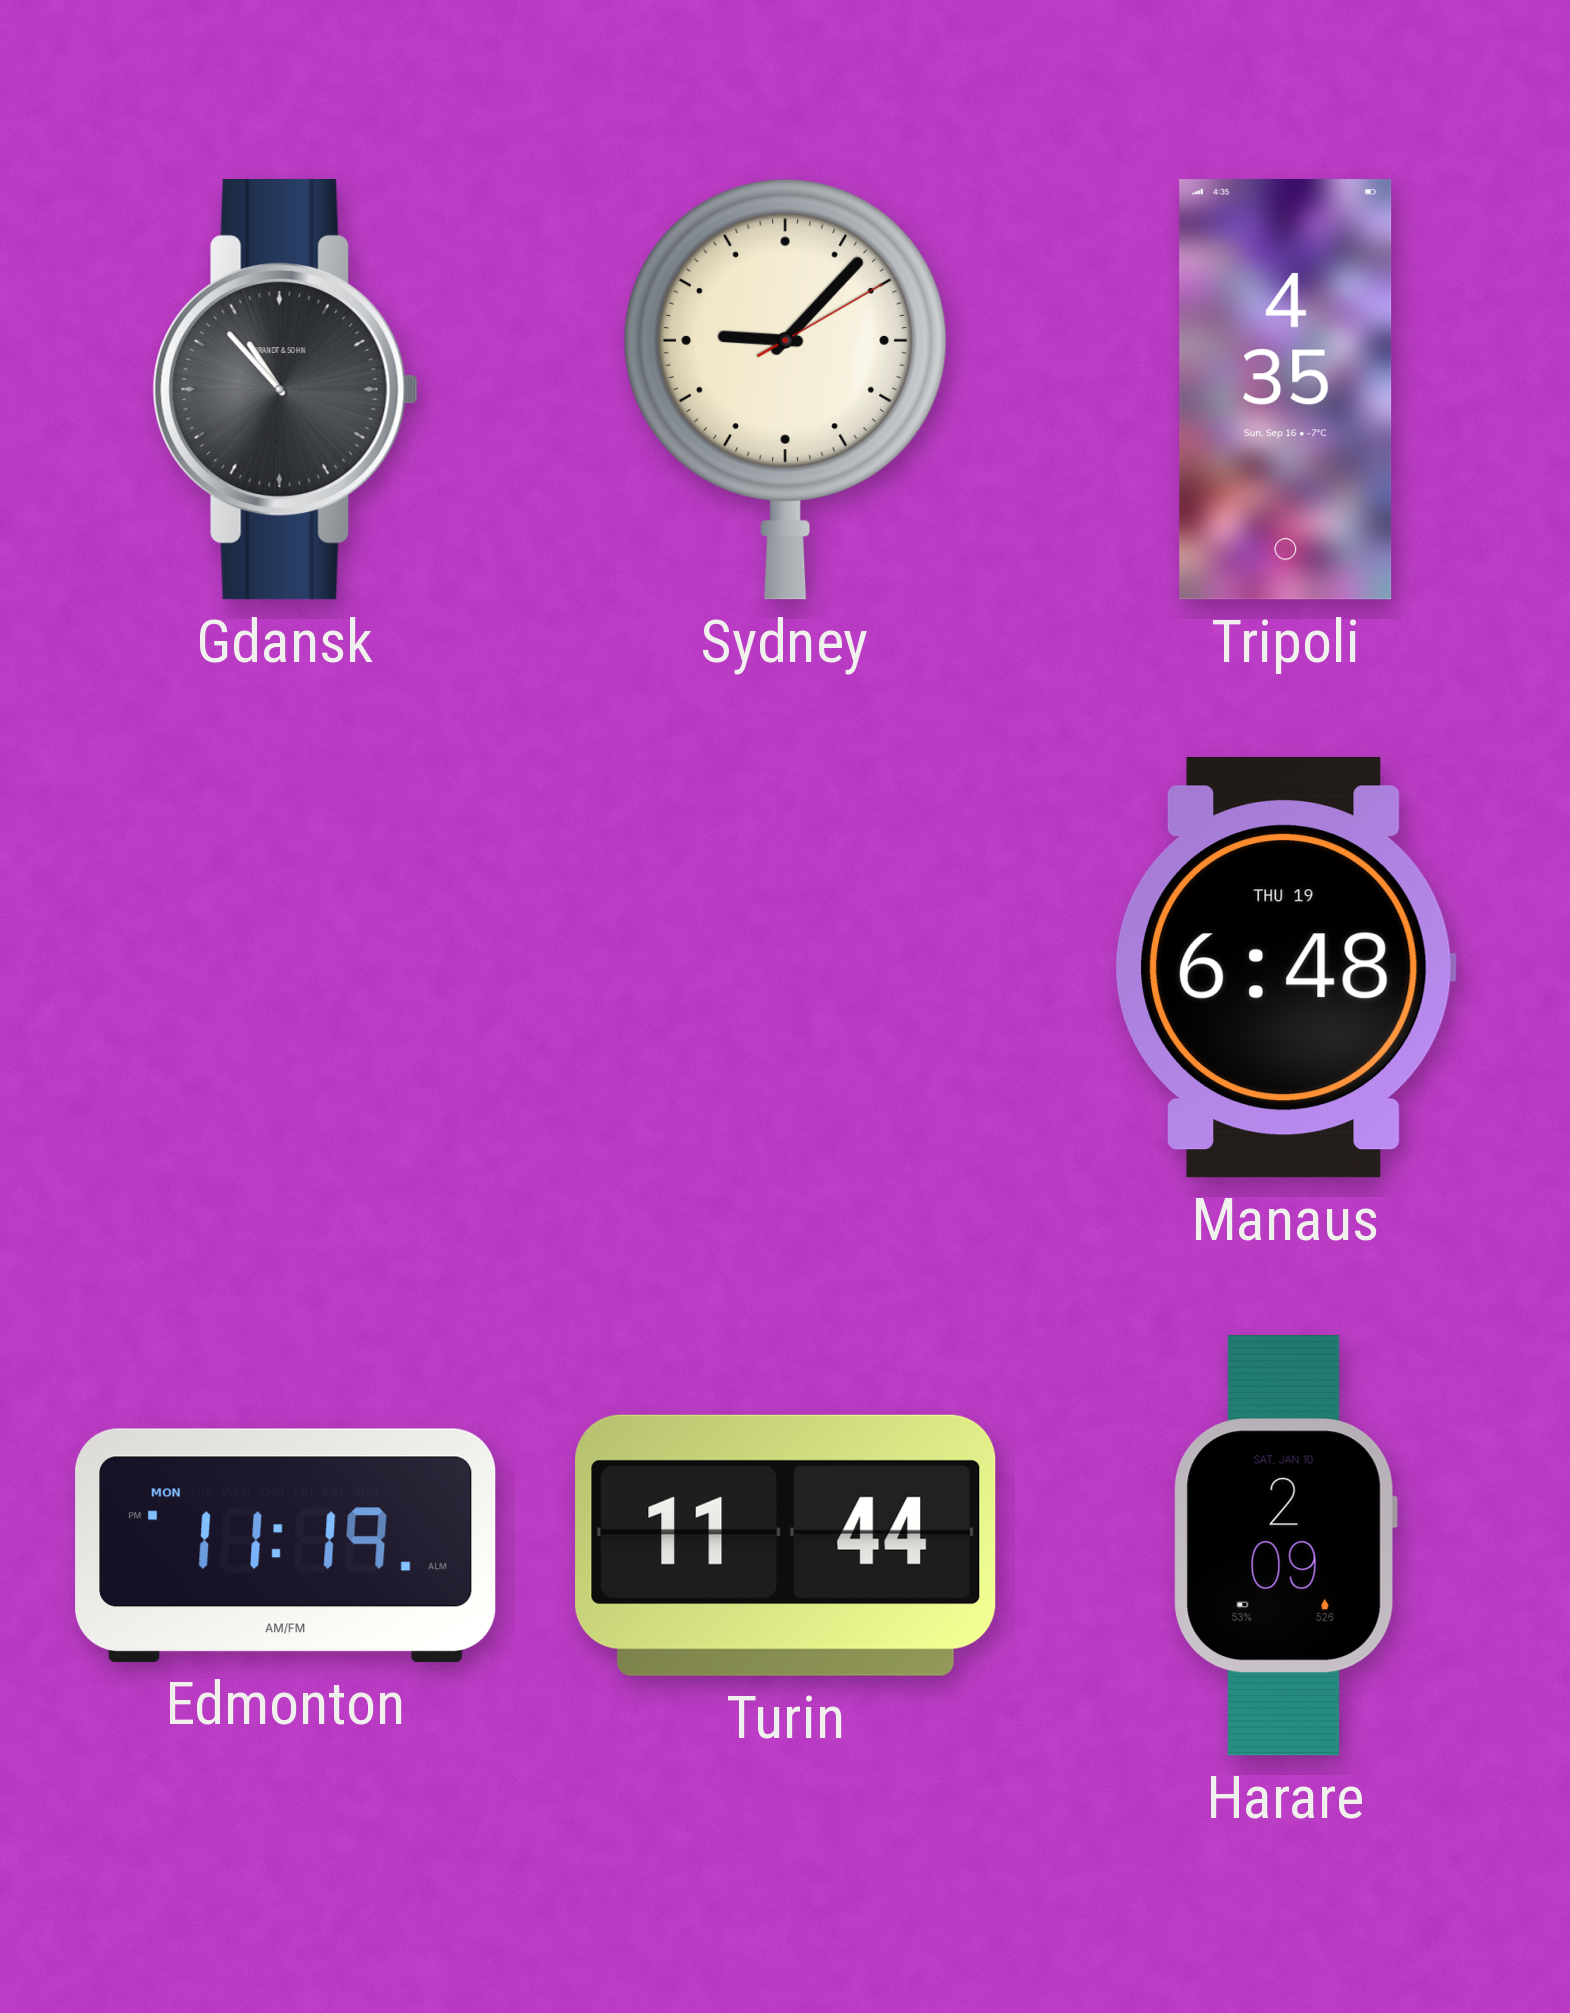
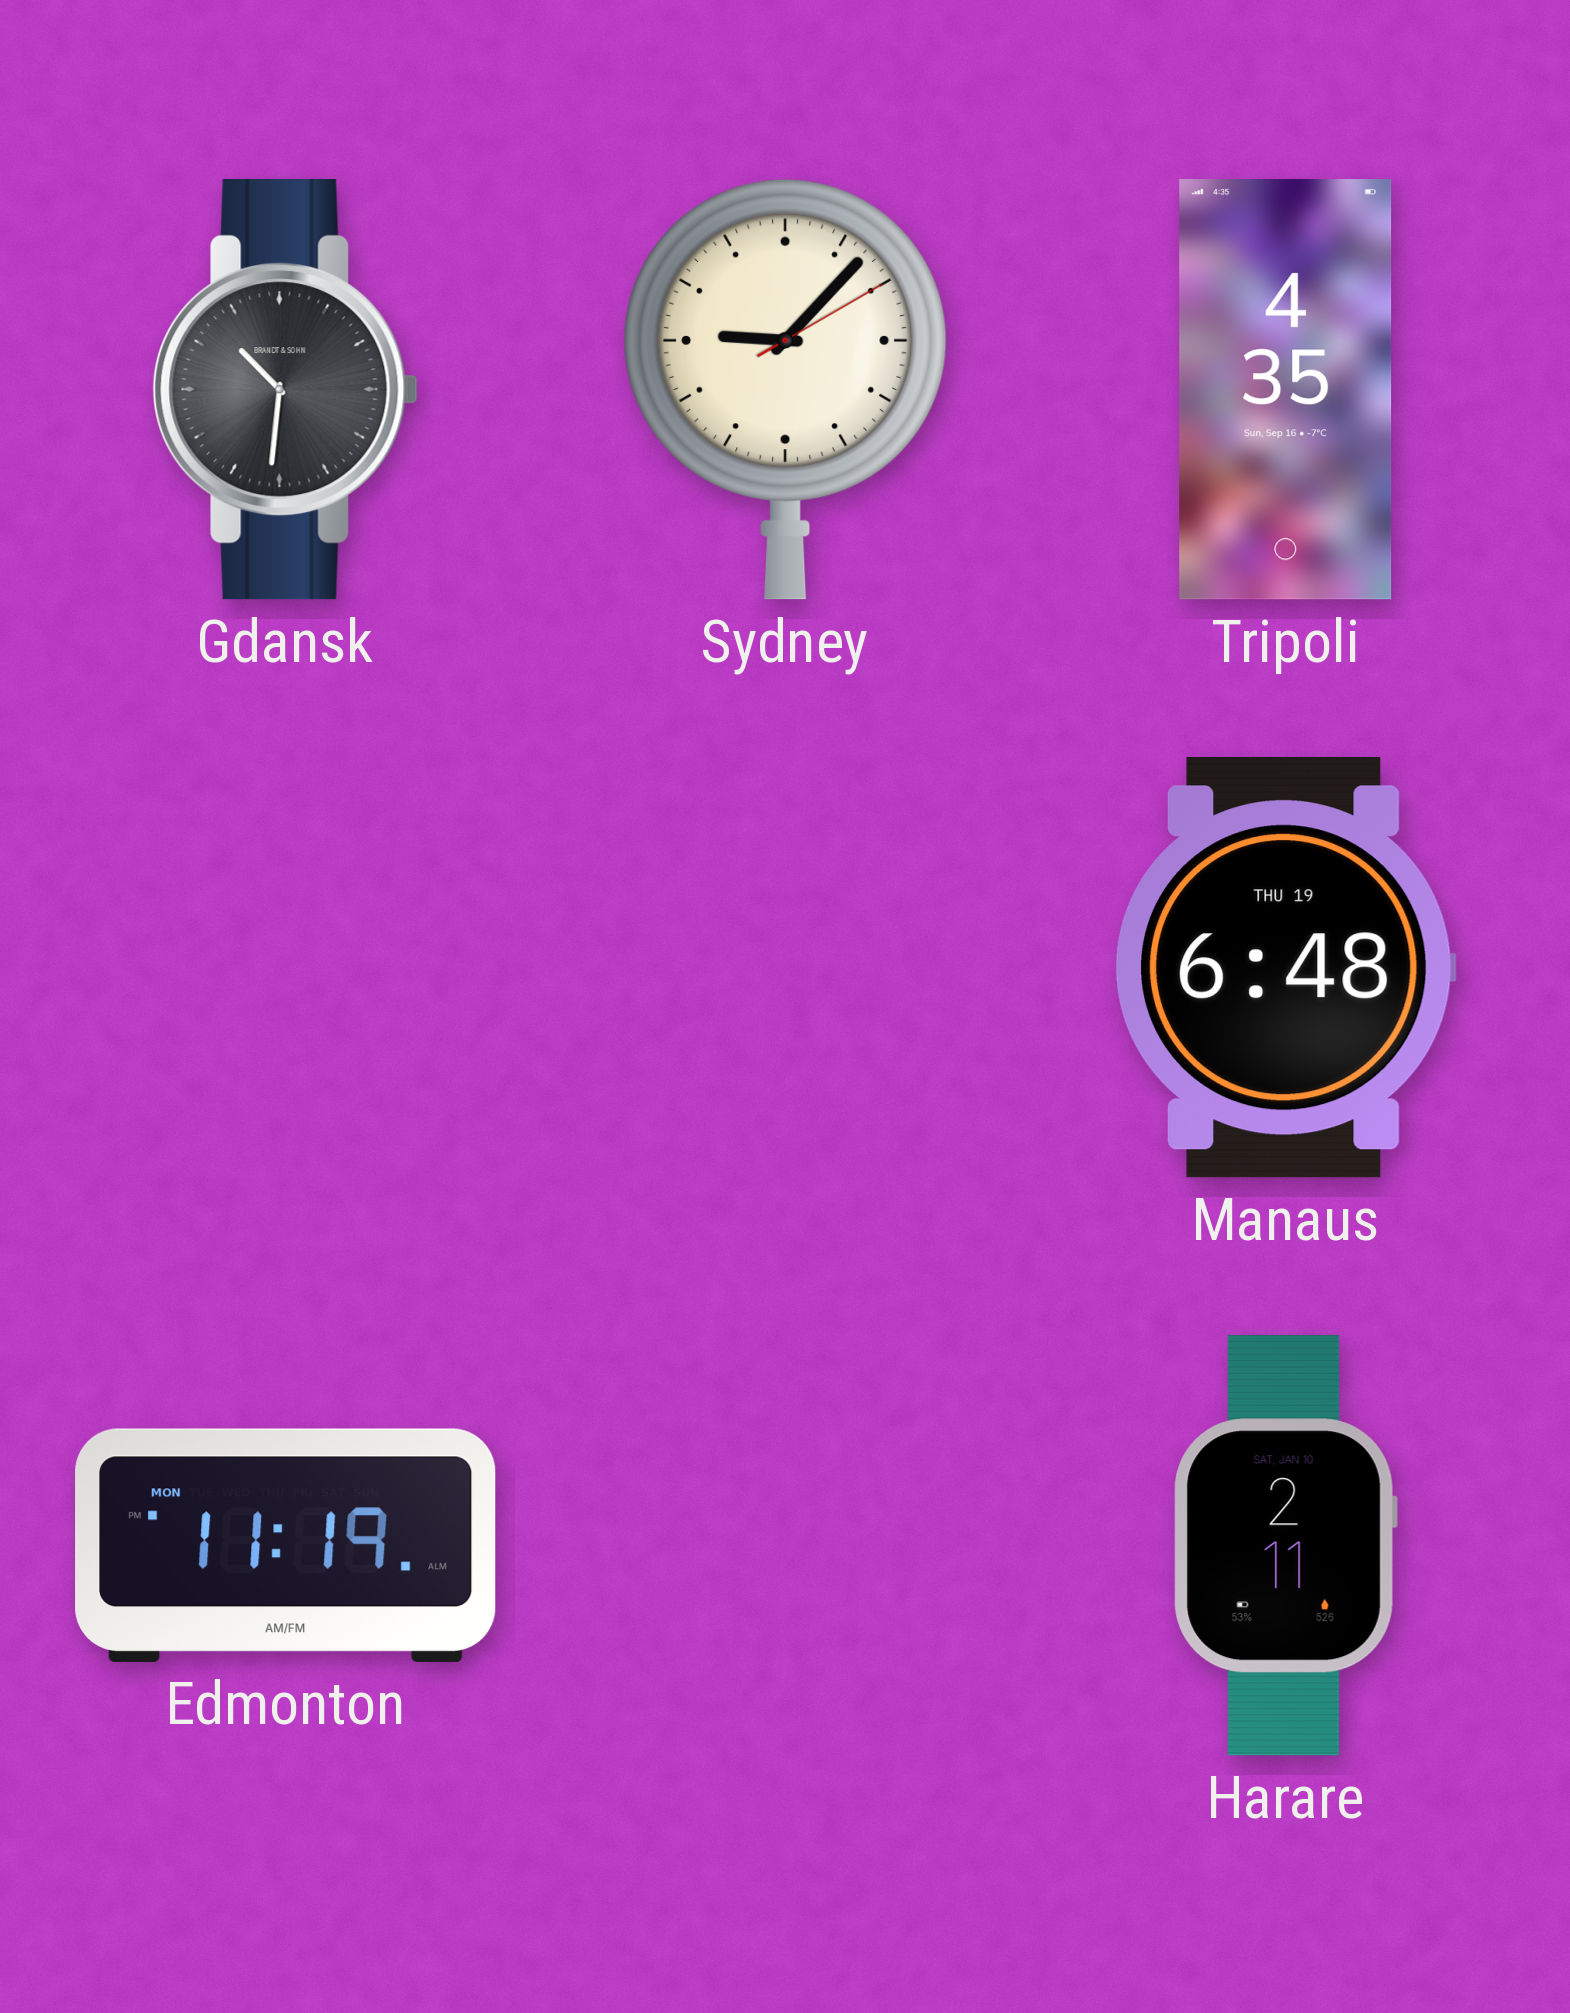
Gdansk: 10:53 -> 10:31
Turin: 11:44 -> none
Harare: 2:09 -> 2:11
